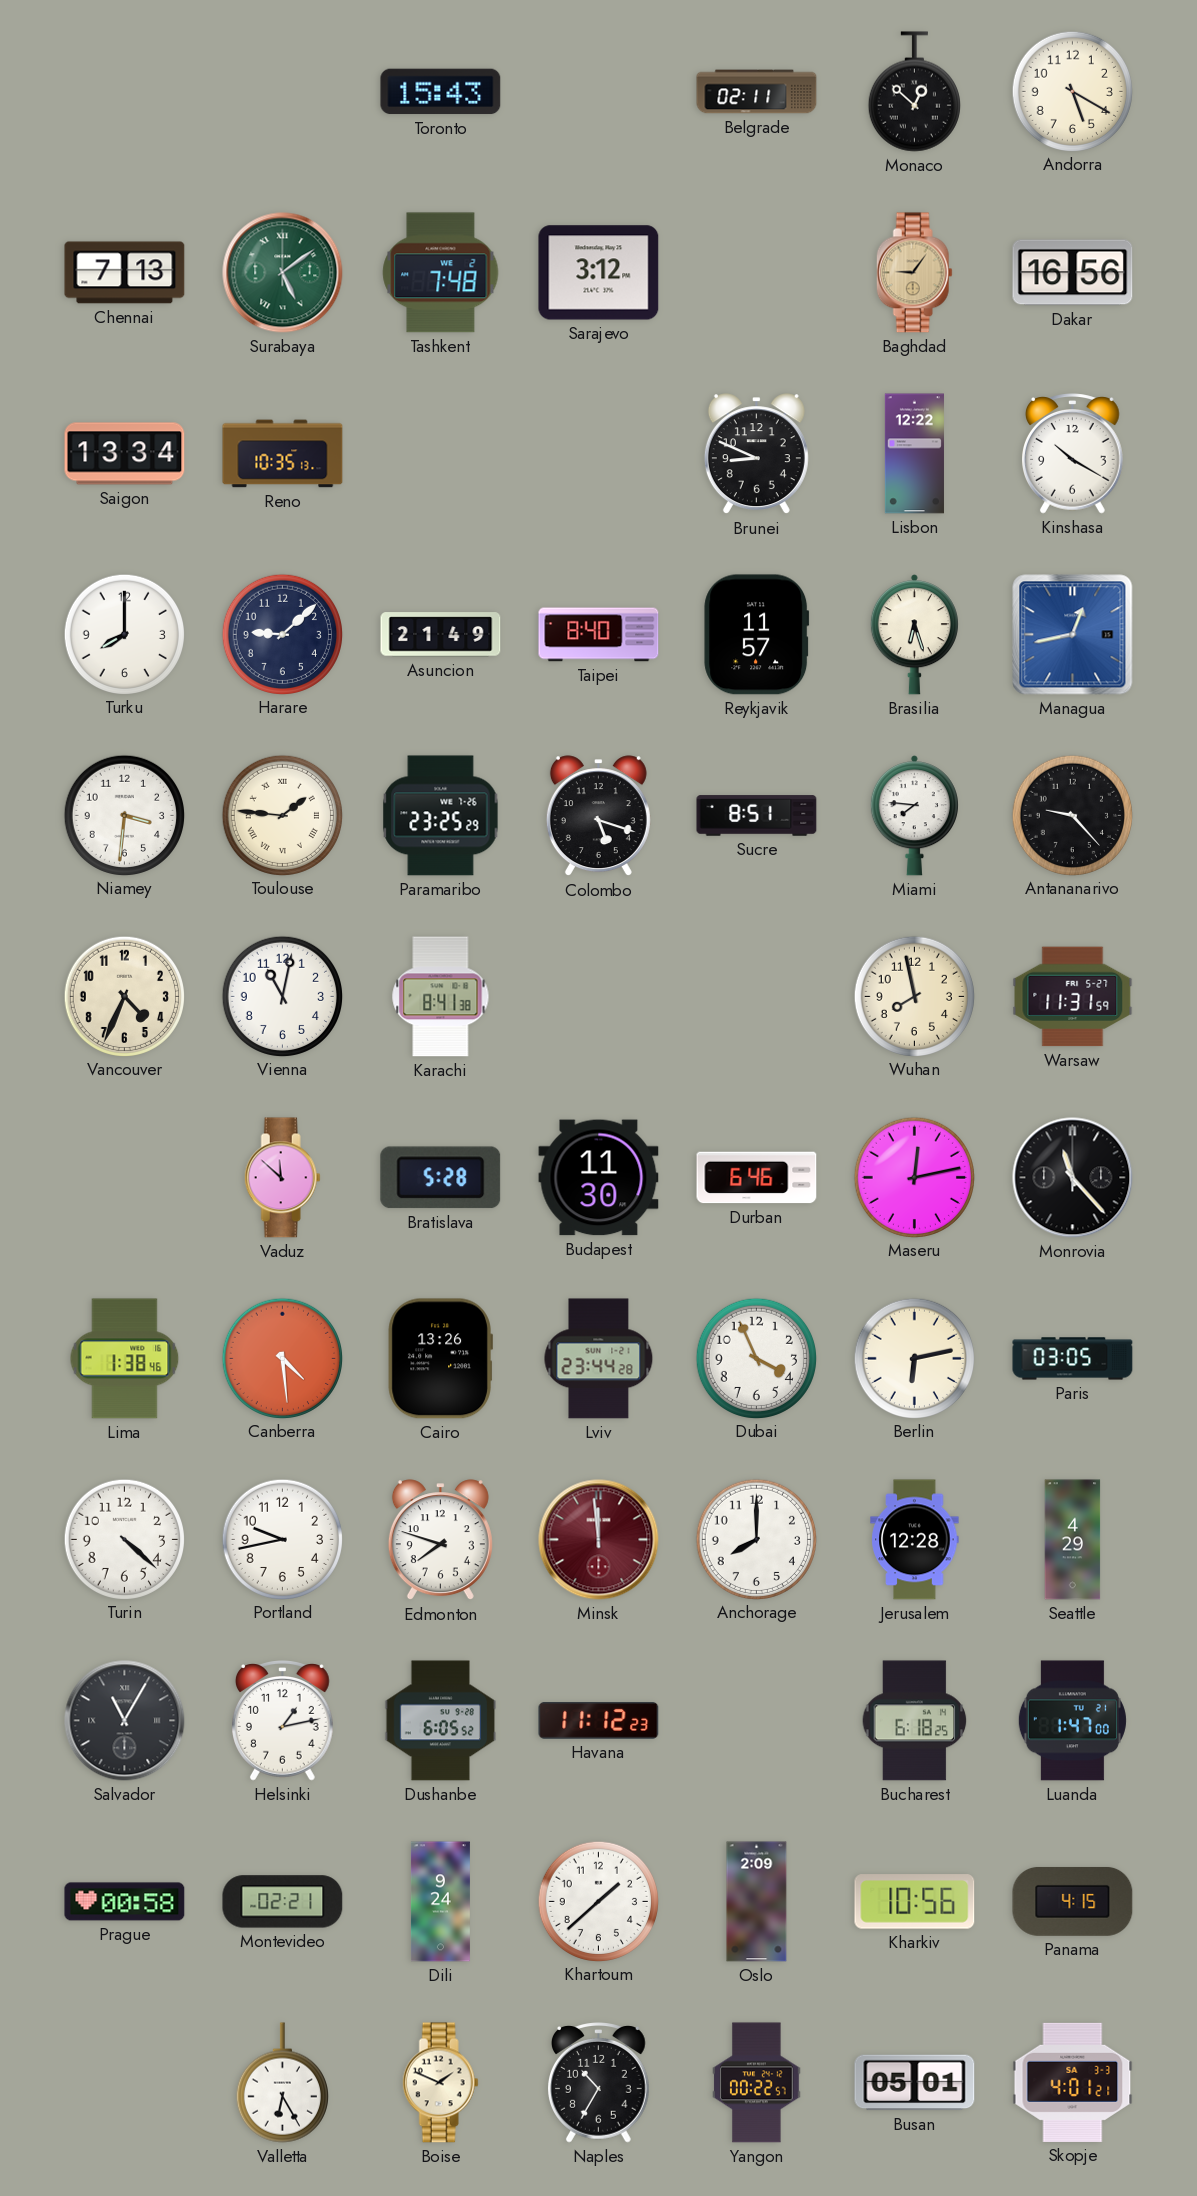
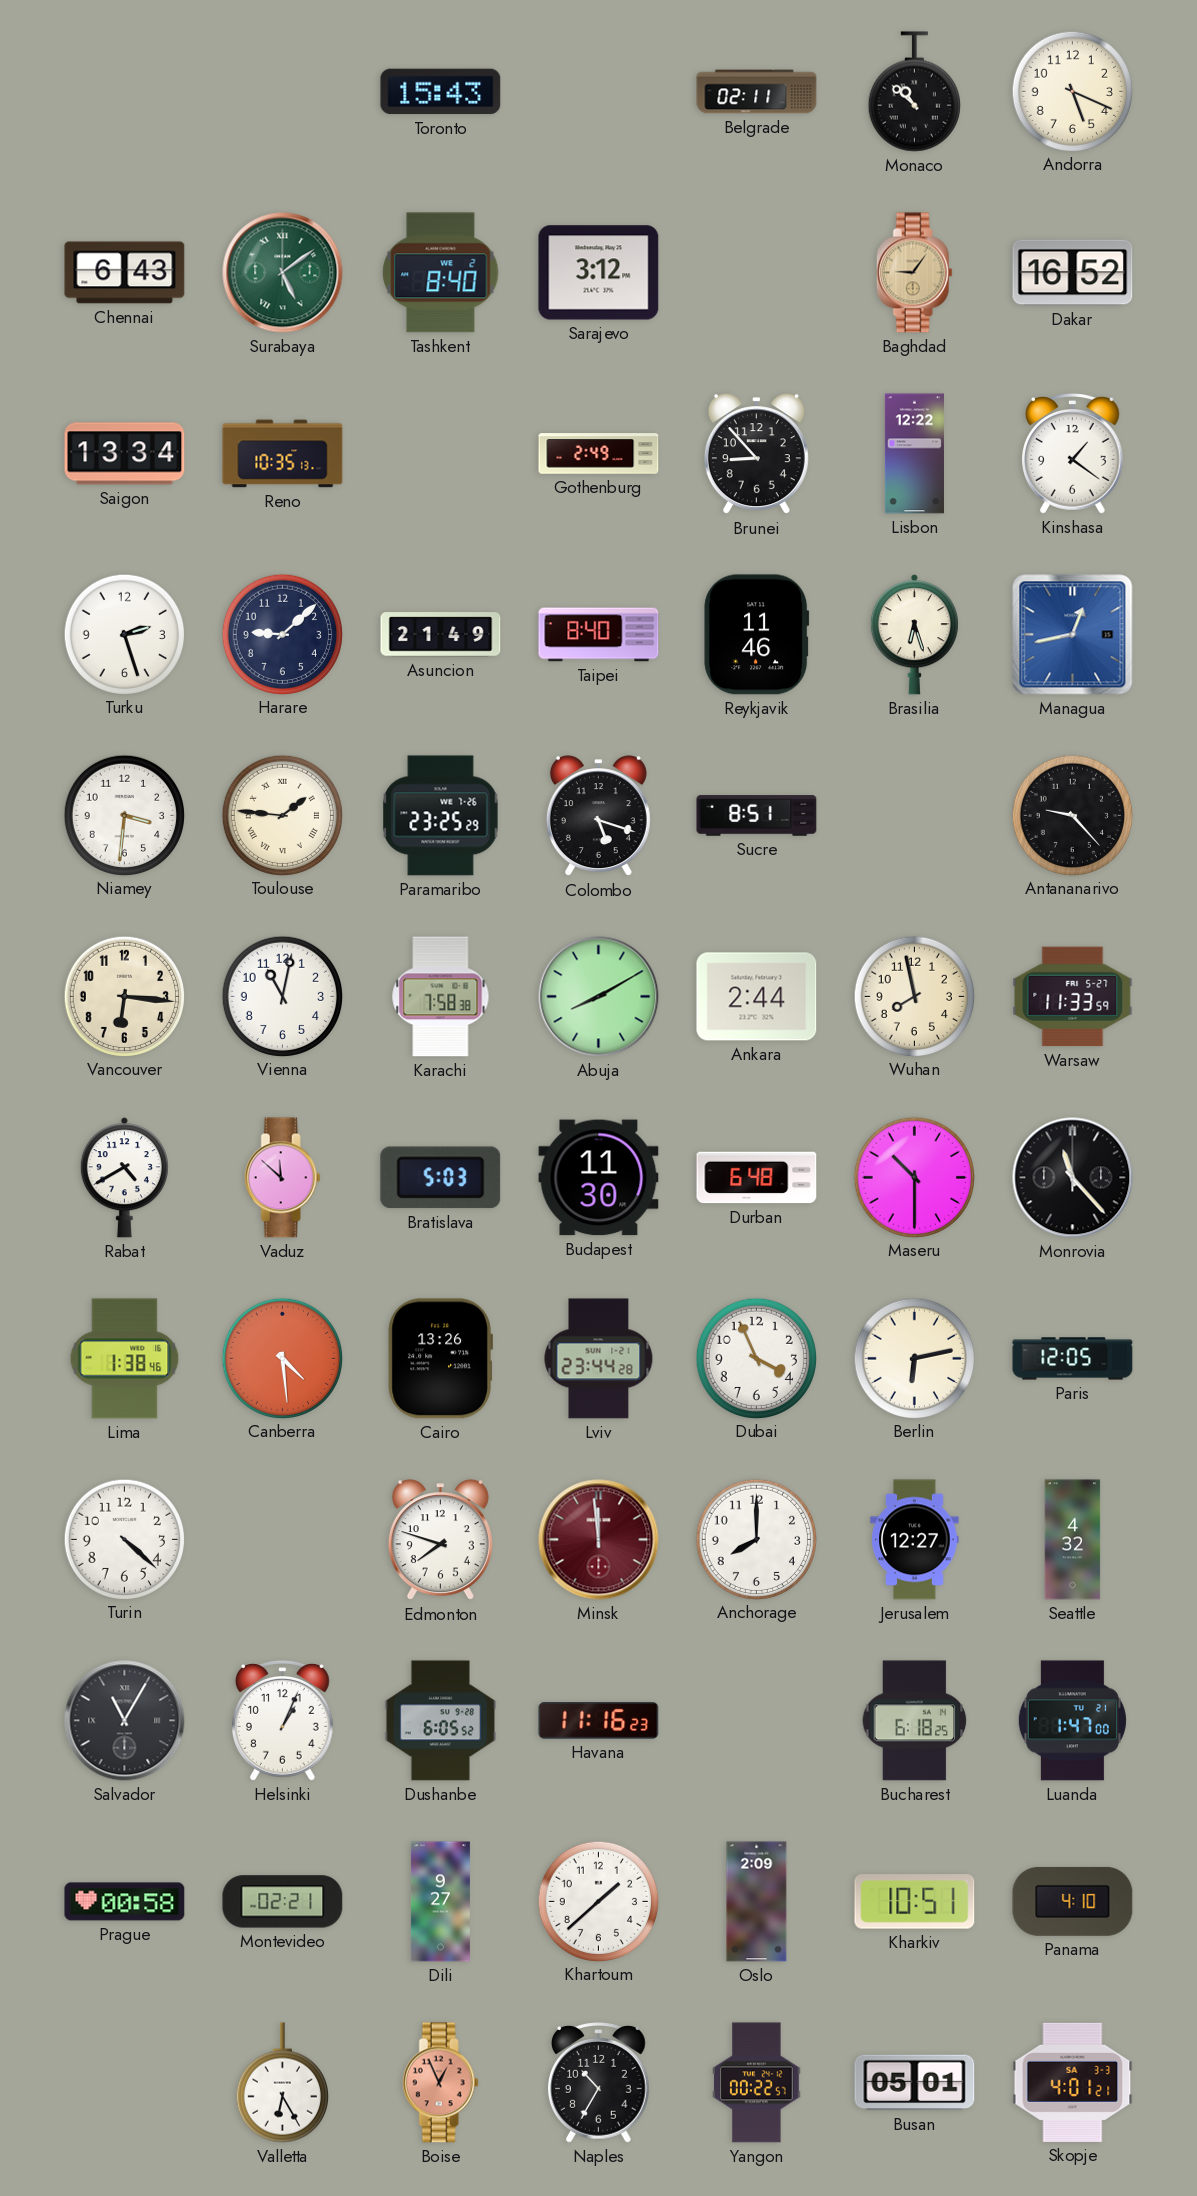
Monaco: 12:52 -> 10:52
Andorra: 5:20 -> 5:19
Chennai: 7:13 -> 6:43
Tashkent: 7:48 -> 8:40
Dakar: 16:56 -> 16:52
Gothenburg: none -> 2:49
Brunei: 8:49 -> 8:53
Kinshasa: 10:20 -> 1:21
Turku: 8:00 -> 2:27
Reykjavik: 11:57 -> 11:46
Miami: 7:46 -> none
Vancouver: 4:34 -> 6:16
Karachi: 8:41 -> 7:58
Abuja: none -> 8:10
Ankara: none -> 2:44
Warsaw: 11:31 -> 11:33
Rabat: none -> 4:40
Bratislava: 5:28 -> 5:03
Durban: 6:46 -> 6:48
Maseru: 12:13 -> 10:30
Paris: 03:05 -> 12:05
Portland: 9:43 -> none
Jerusalem: 12:28 -> 12:27
Seattle: 4:29 -> 4:32
Helsinki: 1:13 -> 1:04
Havana: 11:12 -> 11:16
Dili: 9:24 -> 9:27
Kharkiv: 10:56 -> 10:51
Panama: 4:15 -> 4:10
Boise: 1:49 -> 12:56
Boise dial: cream -> salmon
